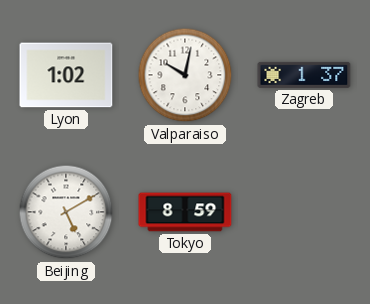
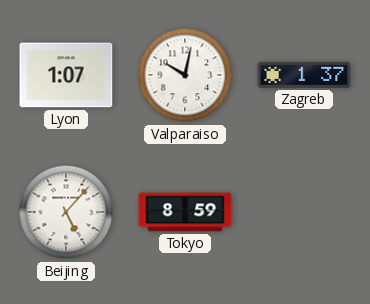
Lyon: 1:02 -> 1:07
Beijing: 5:10 -> 5:07
